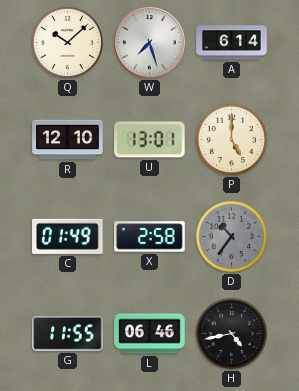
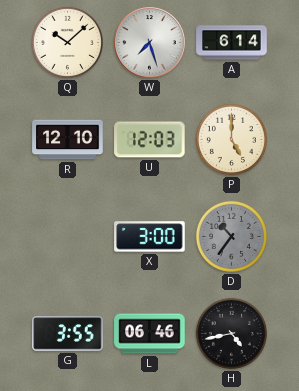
U: 13:01 -> 12:03
C: 01:49 -> none
X: 2:58 -> 3:00
G: 11:55 -> 3:55
